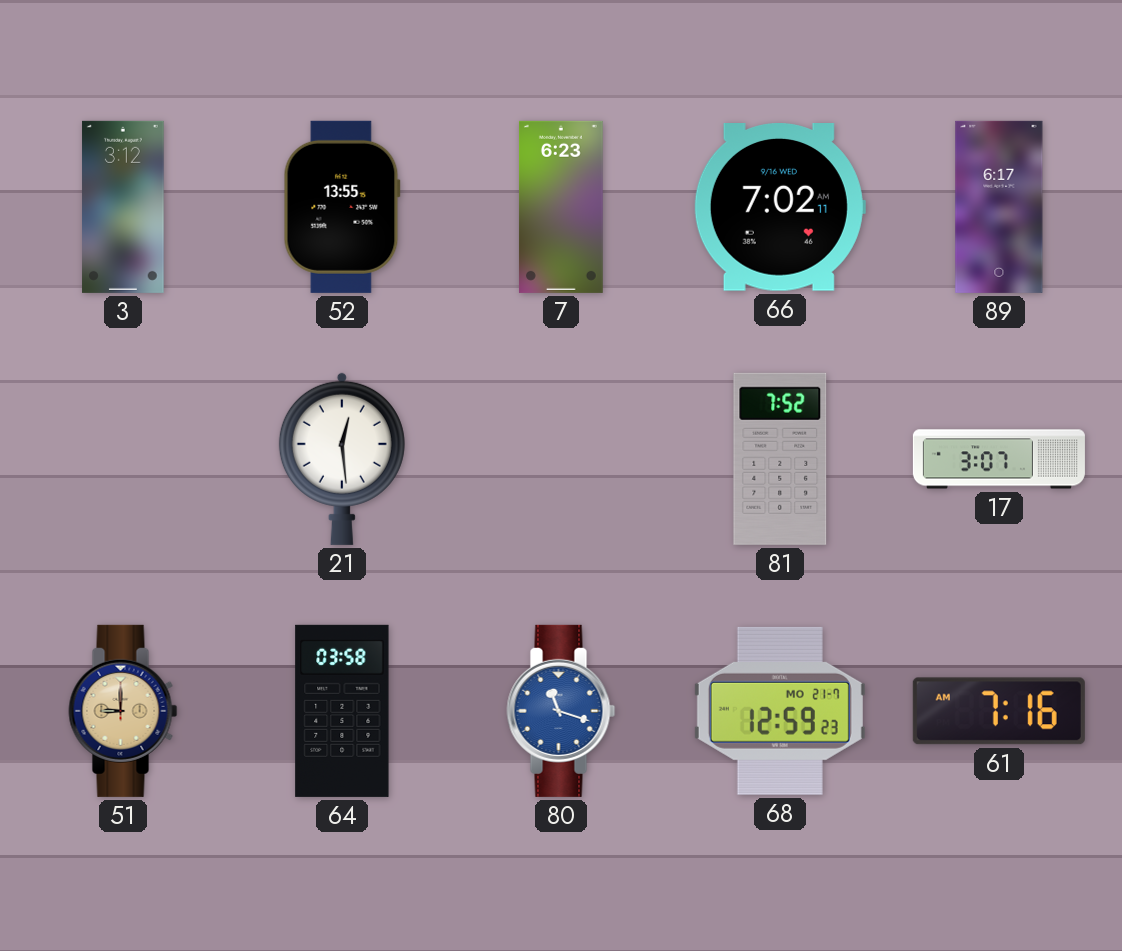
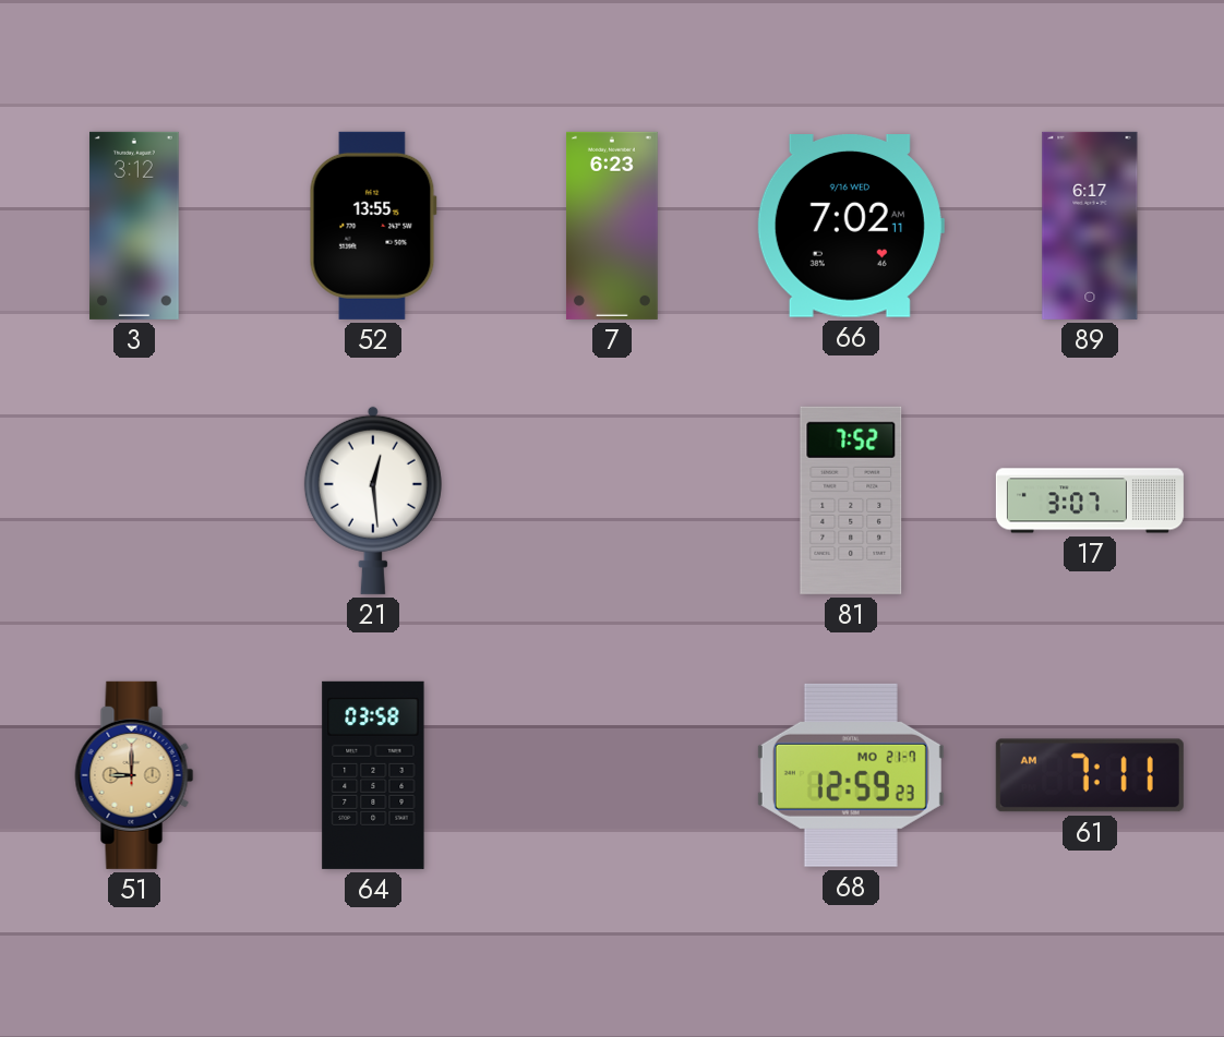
80: 11:18 -> none
61: 7:16 -> 7:11
